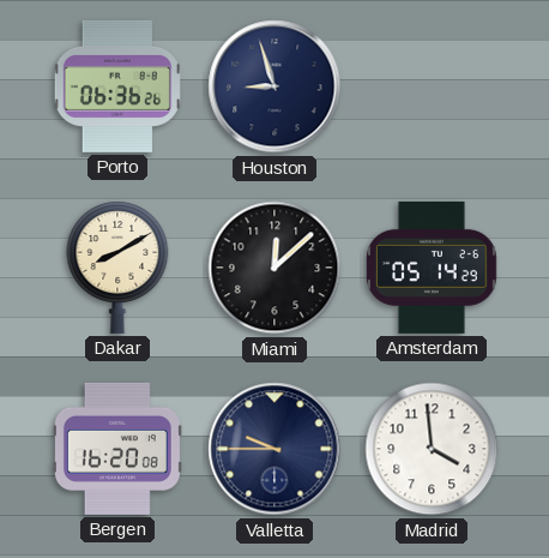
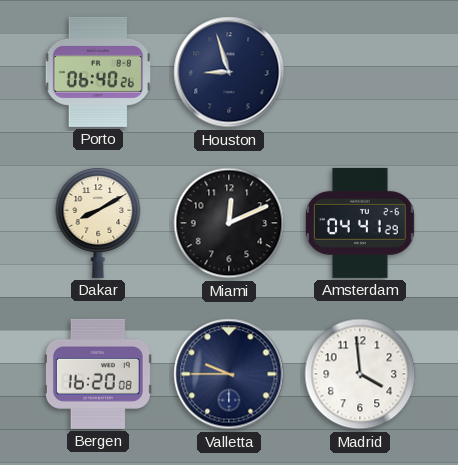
Porto: 06:36 -> 06:40
Miami: 12:08 -> 12:11
Amsterdam: 05:14 -> 04:41
